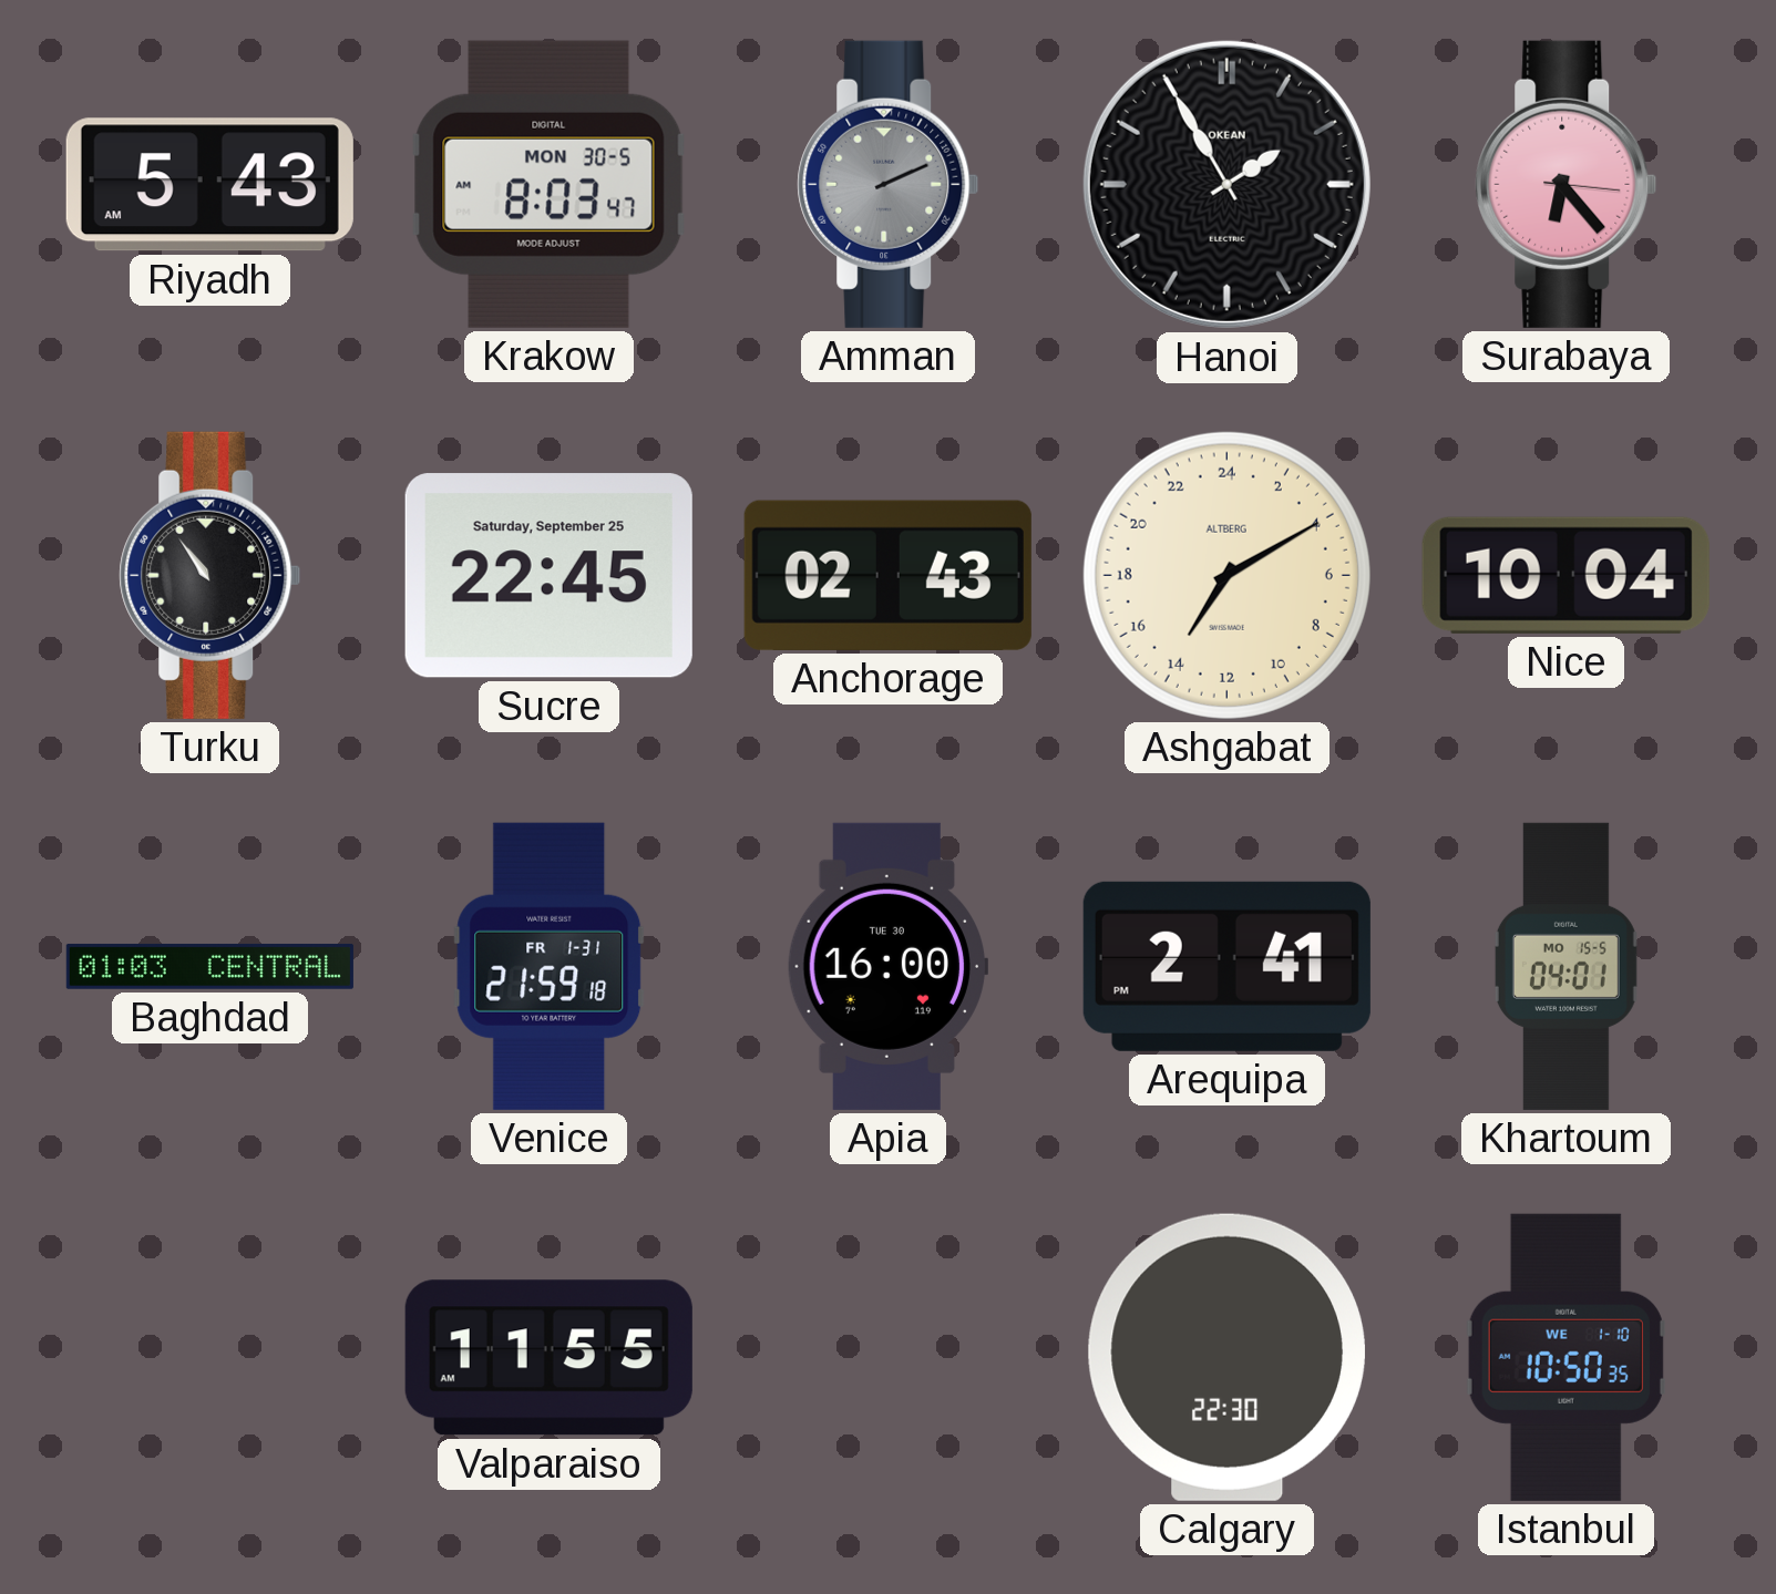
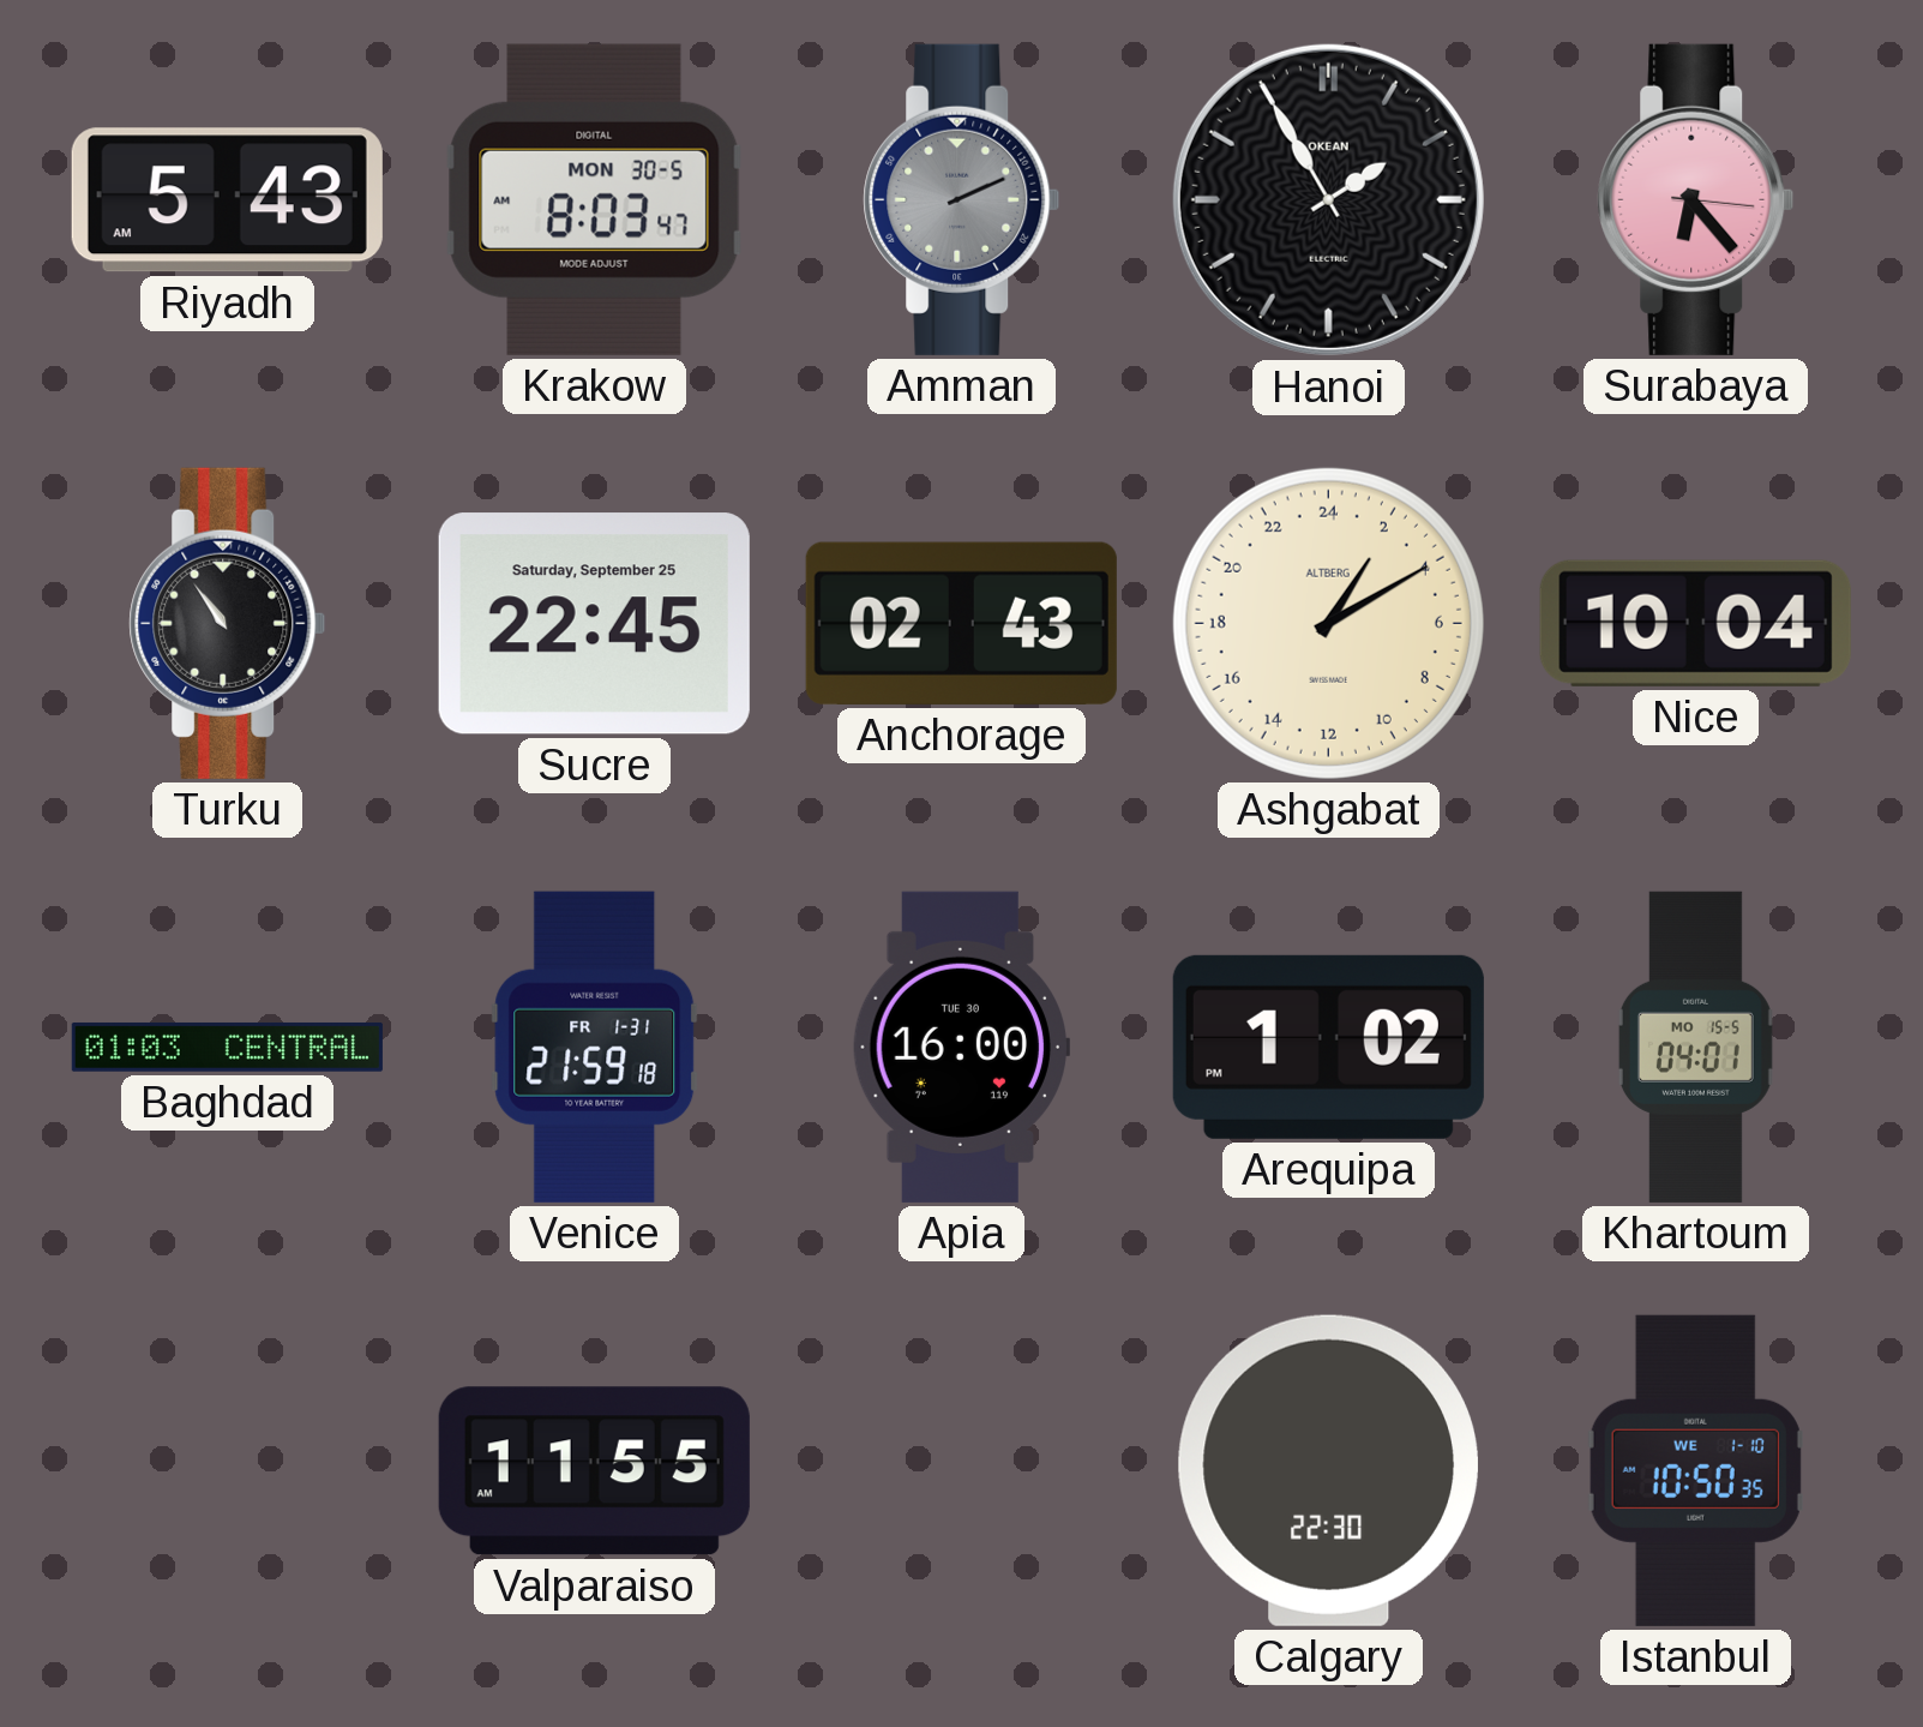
Ashgabat: 14:10 -> 2:10
Arequipa: 2:41 -> 1:02
